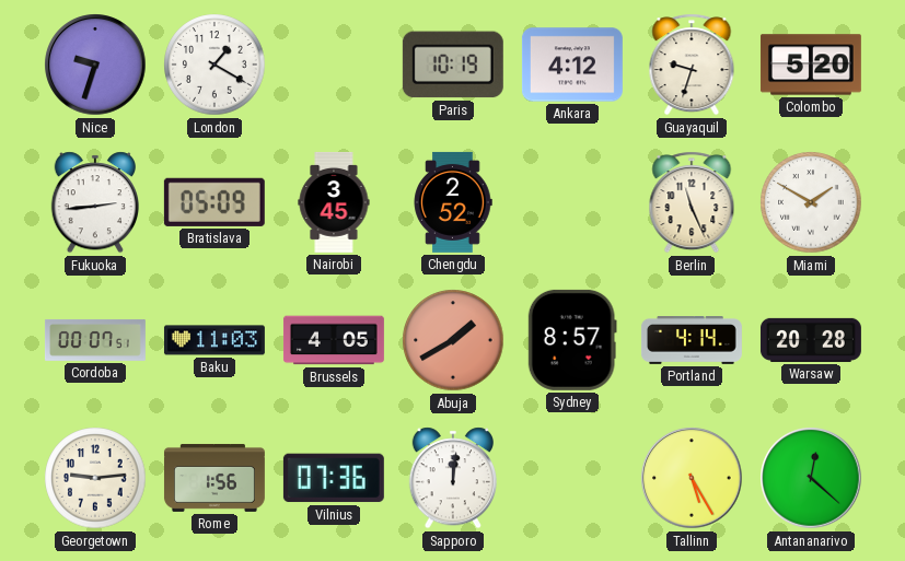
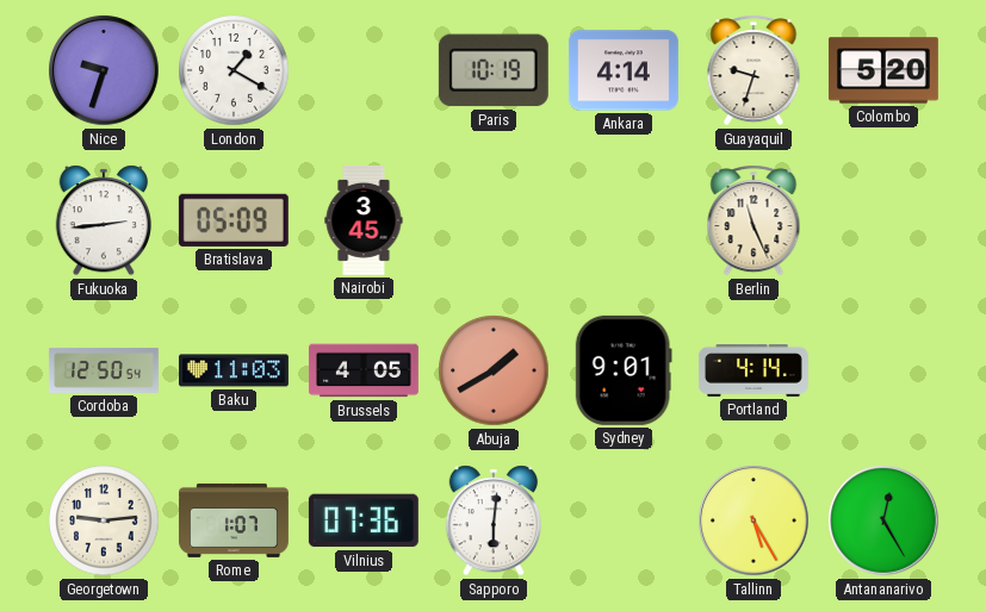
Ankara: 4:12 -> 4:14
Chengdu: 2:52 -> none
Miami: 1:50 -> none
Cordoba: 00:07 -> 12:50
Sydney: 8:57 -> 9:01
Warsaw: 20:28 -> none
Rome: 1:56 -> 1:07
Sapporo: 12:01 -> 6:01
Antananarivo: 12:22 -> 12:25
